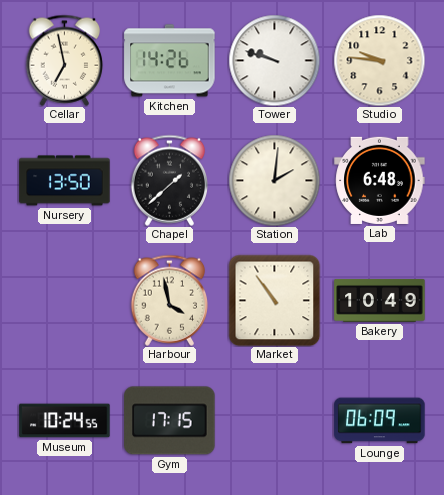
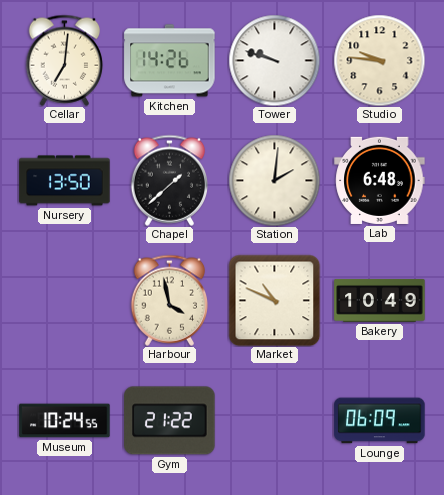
Cellar: 6:58 -> 7:01
Market: 10:54 -> 10:49
Gym: 17:15 -> 21:22
